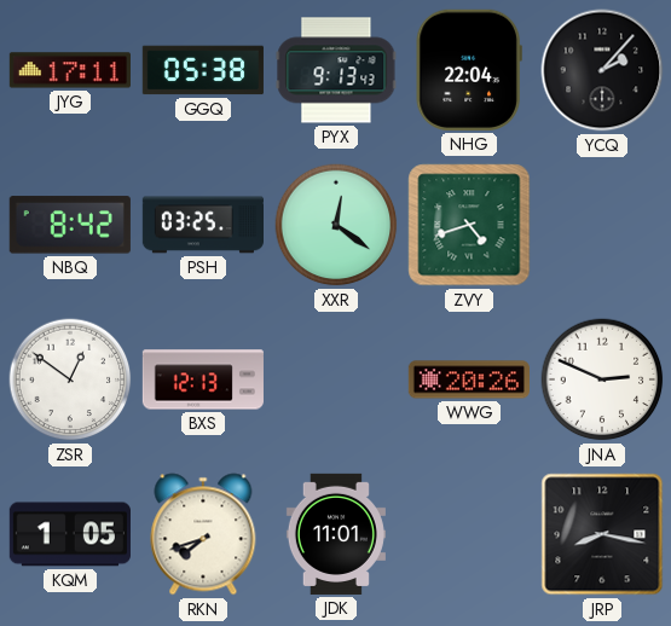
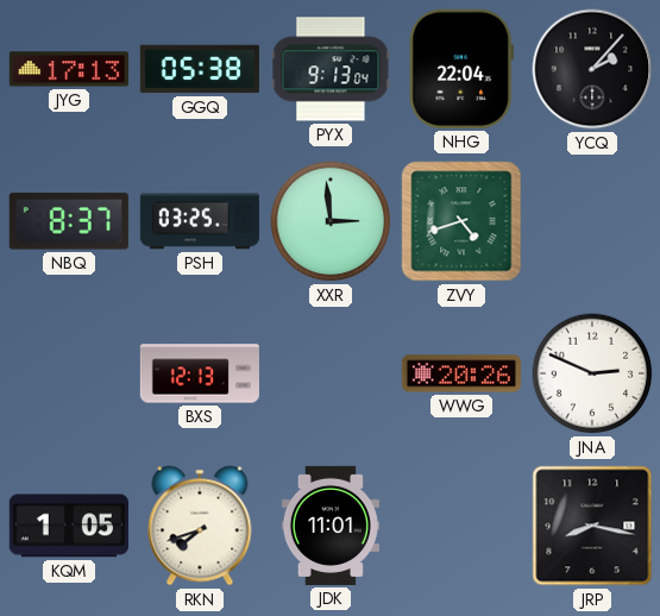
JYG: 17:11 -> 17:13
PYX: 9:13:43 -> 9:13:04
NBQ: 8:42 -> 8:37
XXR: 12:21 -> 2:59
ZSR: 12:51 -> none
